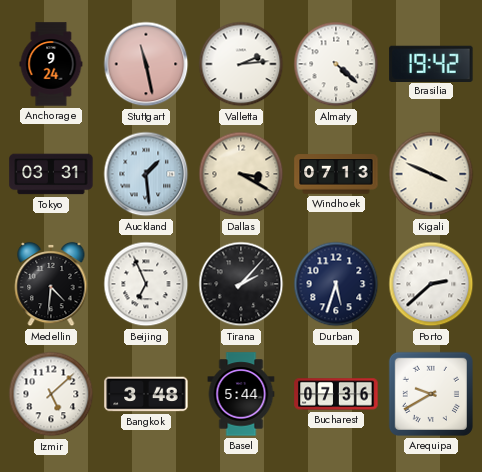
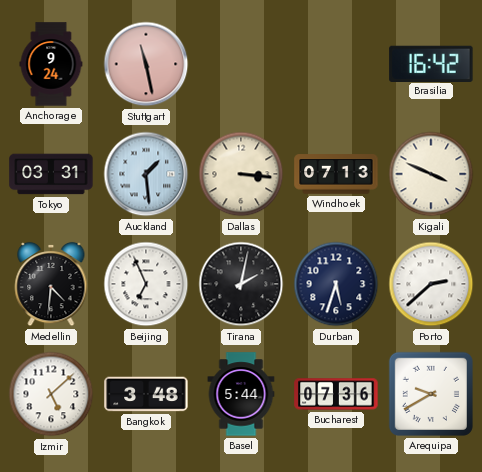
Valletta: 2:14 -> none
Almaty: 4:22 -> none
Brasilia: 19:42 -> 16:42
Dallas: 3:20 -> 3:16
Tirana: 2:07 -> 2:02
